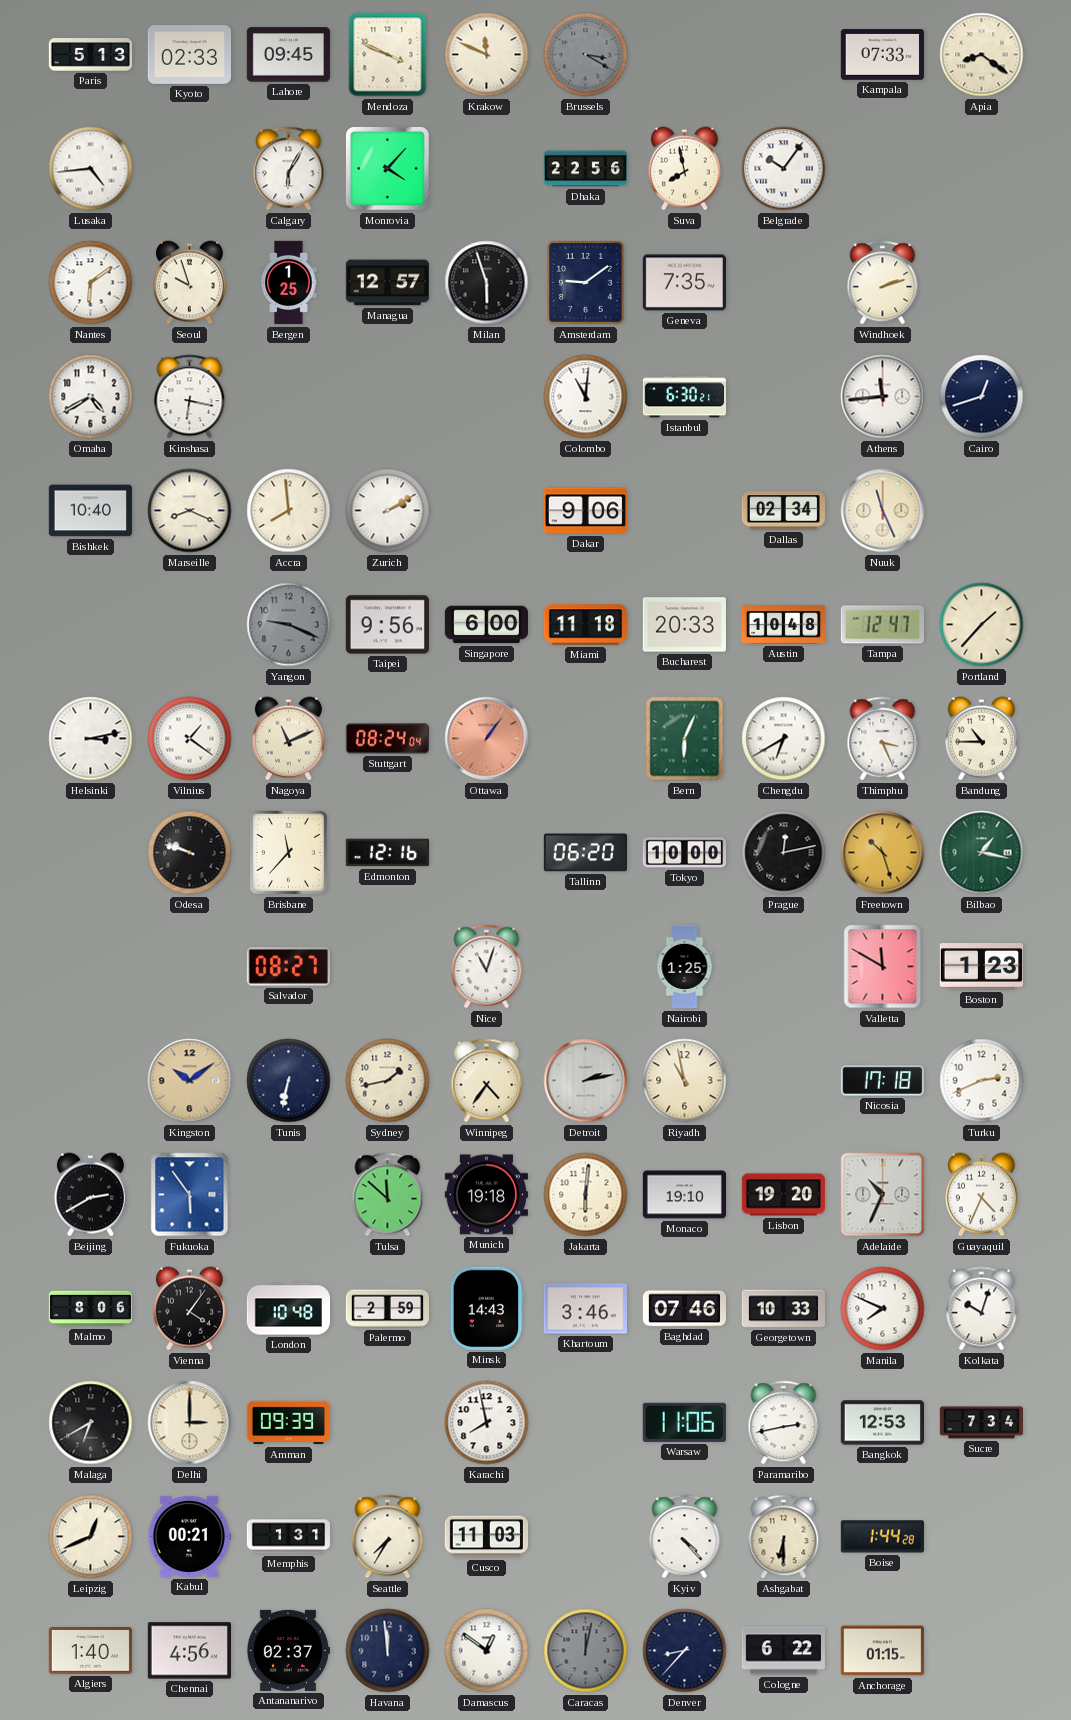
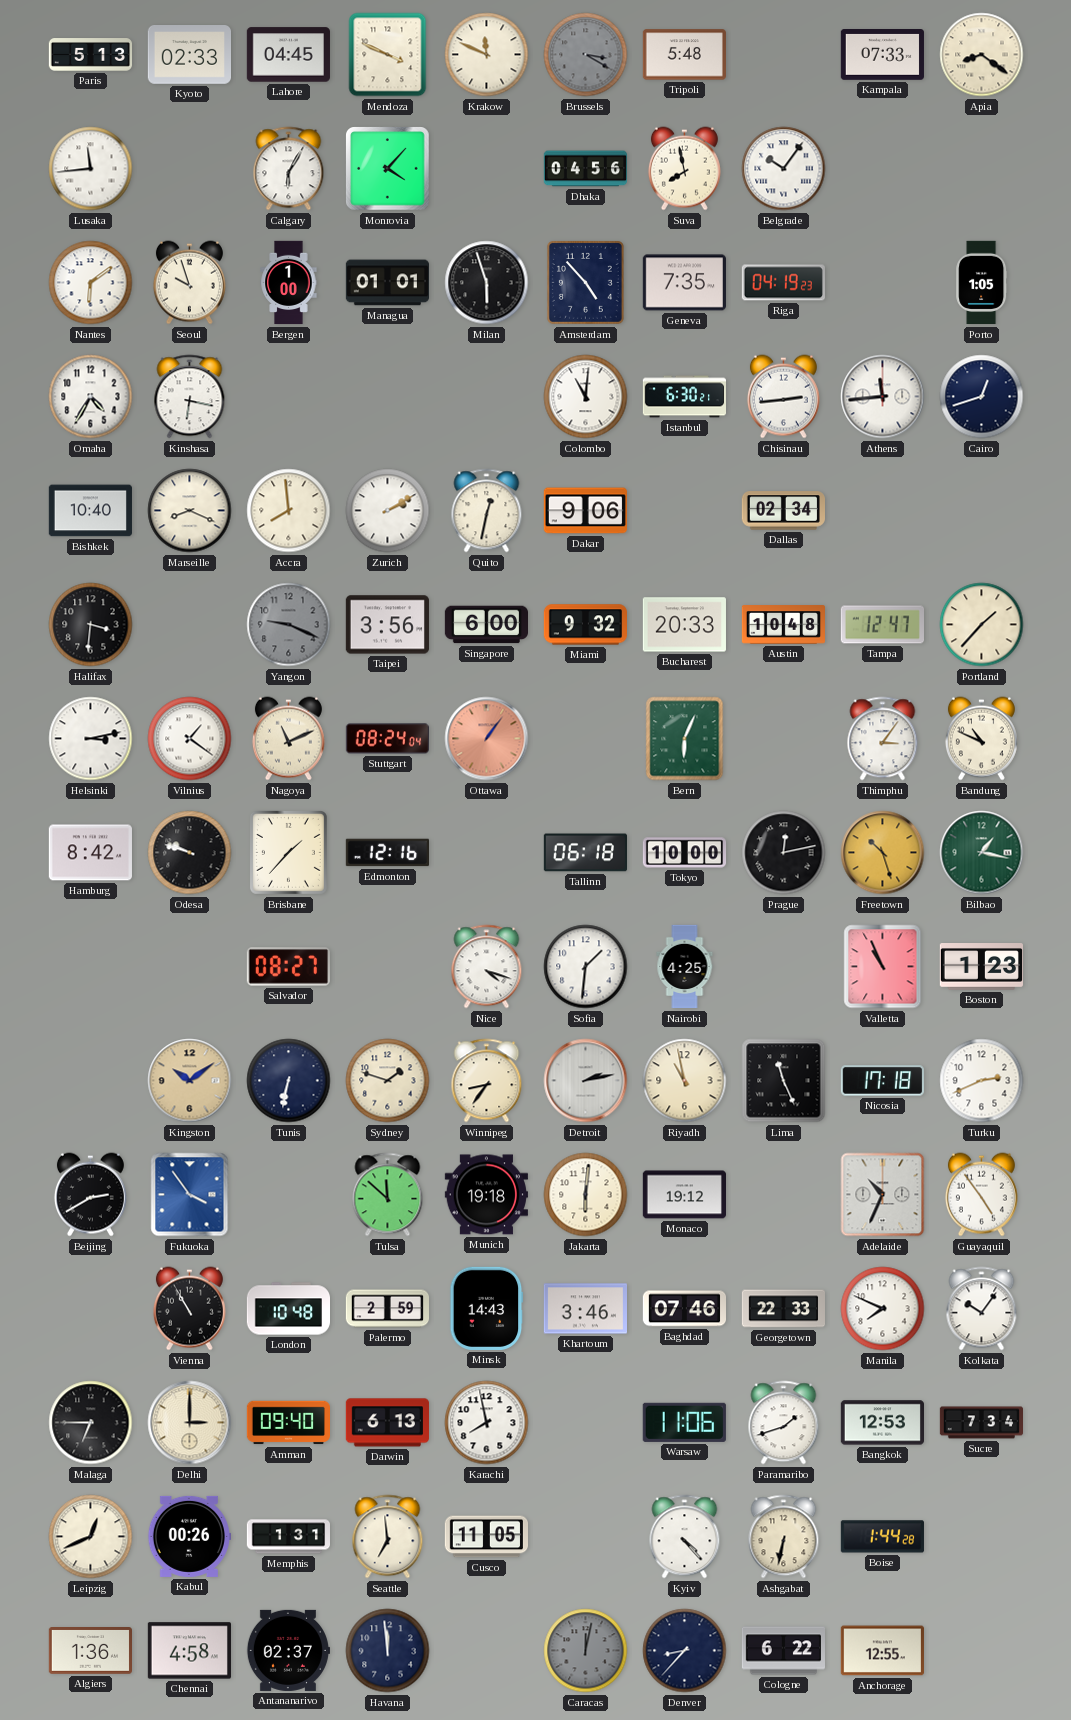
Lahore: 09:45 -> 04:45
Tripoli: none -> 5:48
Lusaka: 4:44 -> 11:44
Dhaka: 22:56 -> 04:56
Bergen: 1:25 -> 1:00
Managua: 12:57 -> 01:01
Amsterdam: 9:09 -> 4:53
Riga: none -> 04:19
Windhoek: 2:12 -> none
Porto: none -> 1:05
Omaha: 4:40 -> 4:35
Chisinau: none -> 2:44
Quito: none -> 12:32
Nuuk: 11:26 -> none
Halifax: none -> 3:31
Taipei: 9:56 -> 3:56
Miami: 11:18 -> 9:32
Chengdu: 6:40 -> none
Thimphu: 3:26 -> 3:06
Bandung: 10:45 -> 10:49
Hamburg: none -> 8:42
Brisbane: 11:37 -> 1:37
Tallinn: 06:20 -> 06:18
Nice: 11:03 -> 4:18
Sofia: none -> 1:31
Nairobi: 1:25 -> 4:25
Valletta: 11:50 -> 10:56
Sydney: 1:43 -> 1:48
Winnipeg: 4:36 -> 8:36
Lima: none -> 11:26
Fukuoka: 5:54 -> 3:54
Monaco: 19:10 -> 19:12
Lisbon: 19:20 -> none
Guayaquil: 4:34 -> 4:54
Malmo: 8:06 -> none
Vienna: 4:06 -> 10:55
Georgetown: 10:33 -> 22:33
Kolkata: 10:03 -> 10:06
Malaga: 6:40 -> 6:45
Amman: 09:39 -> 09:40
Darwin: none -> 6:13
Paramaribo: 2:43 -> 1:42
Kabul: 00:21 -> 00:26
Seattle: 7:35 -> 6:59
Cusco: 11:03 -> 11:05
Ashgabat: 6:30 -> 6:32
Algiers: 1:40 -> 1:36
Chennai: 4:56 -> 4:58
Damascus: 12:51 -> none
Anchorage: 01:15 -> 12:55
